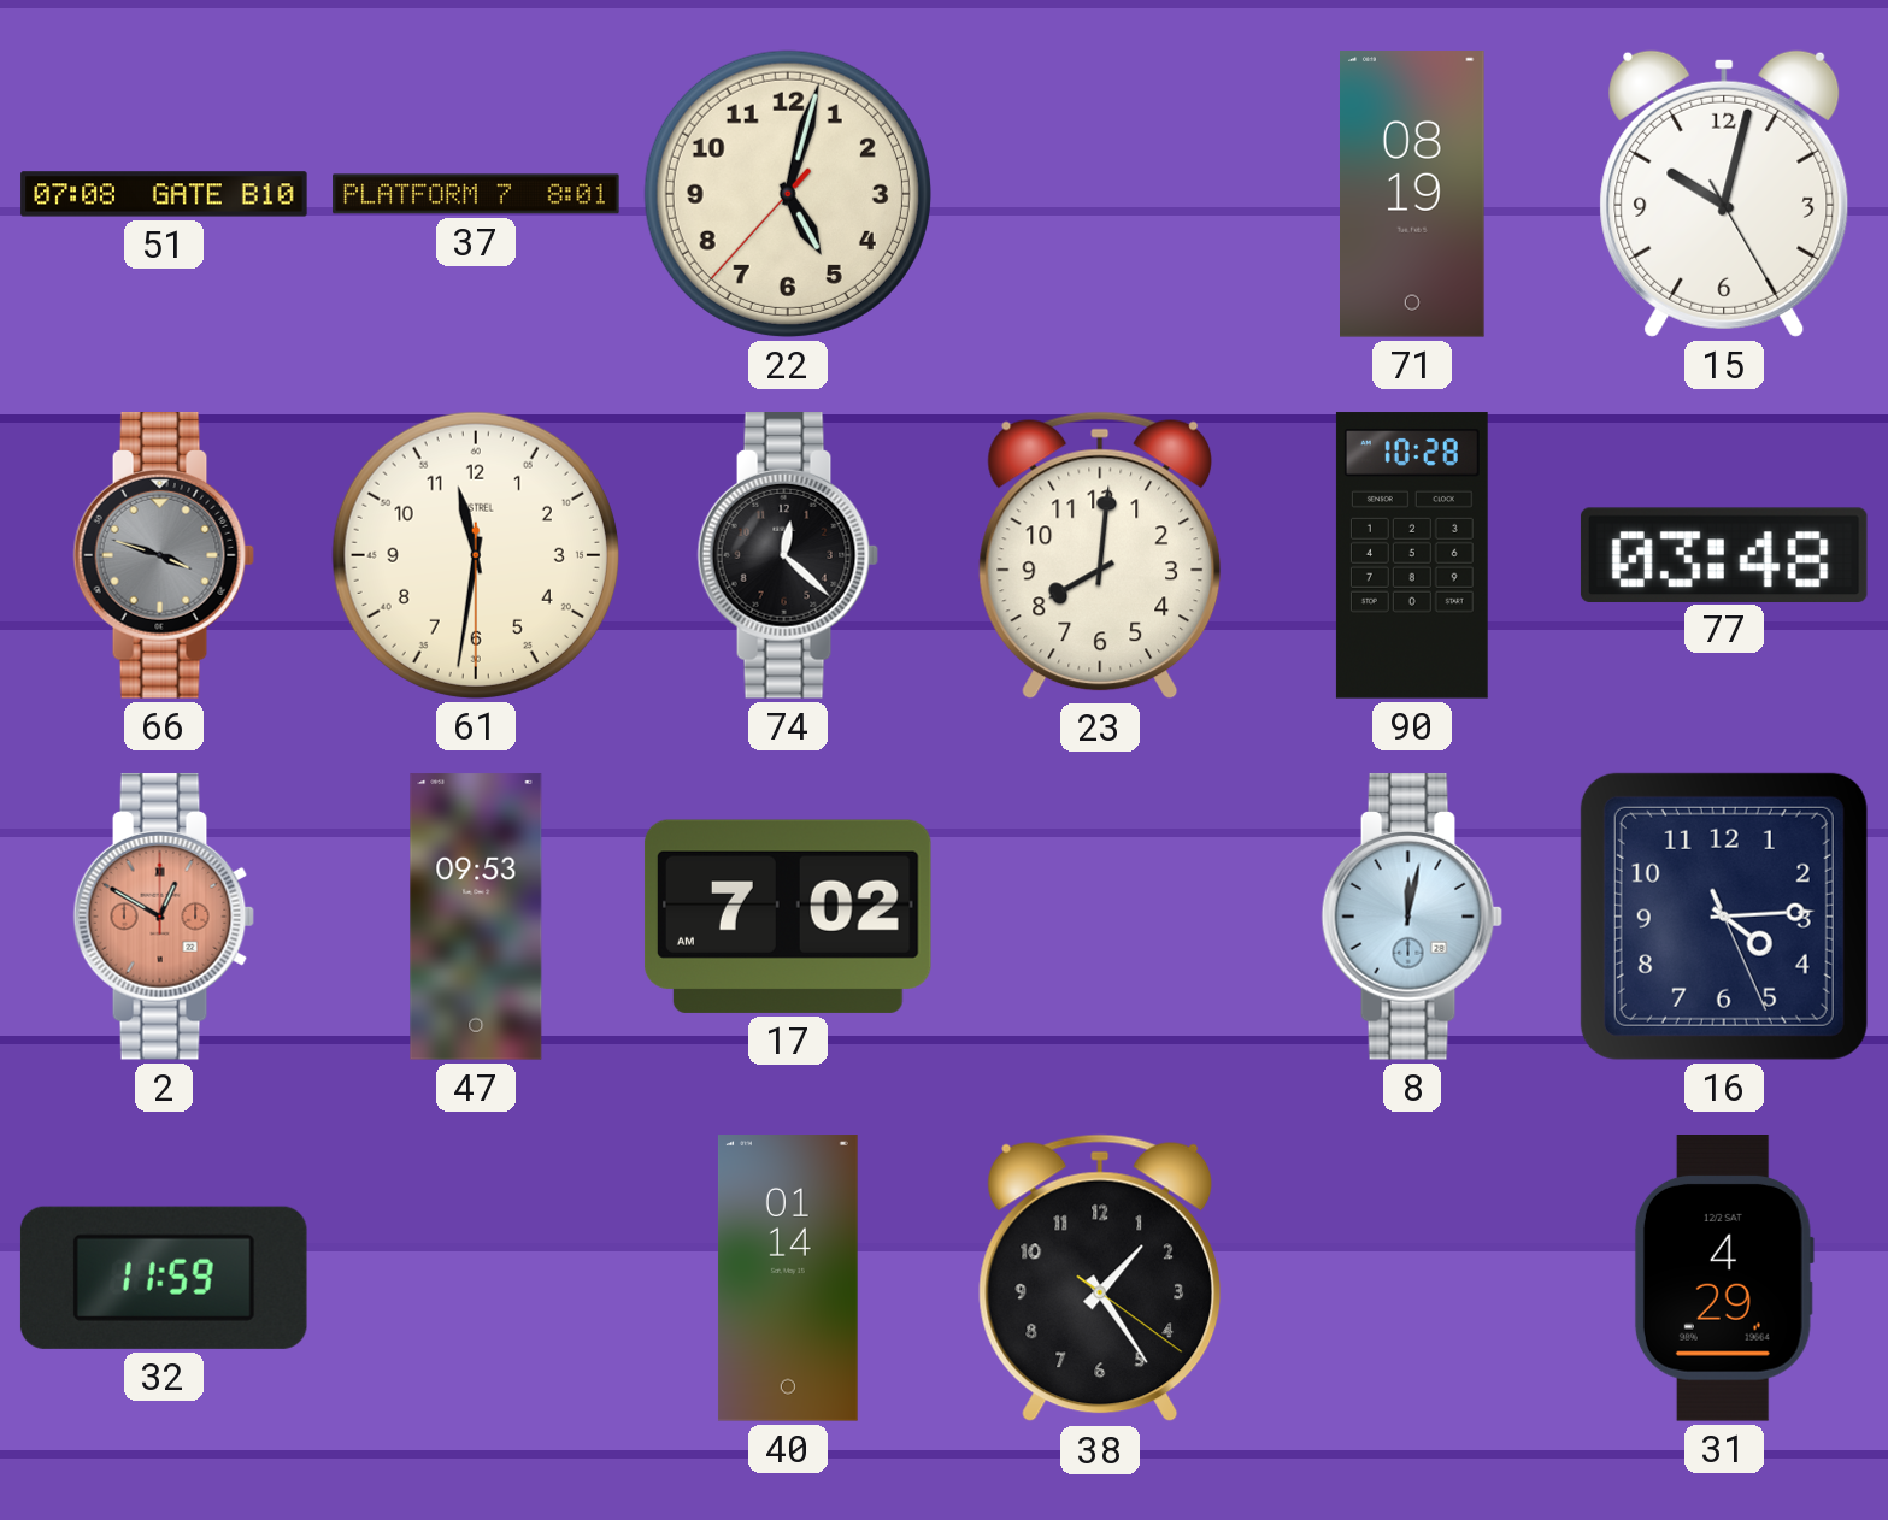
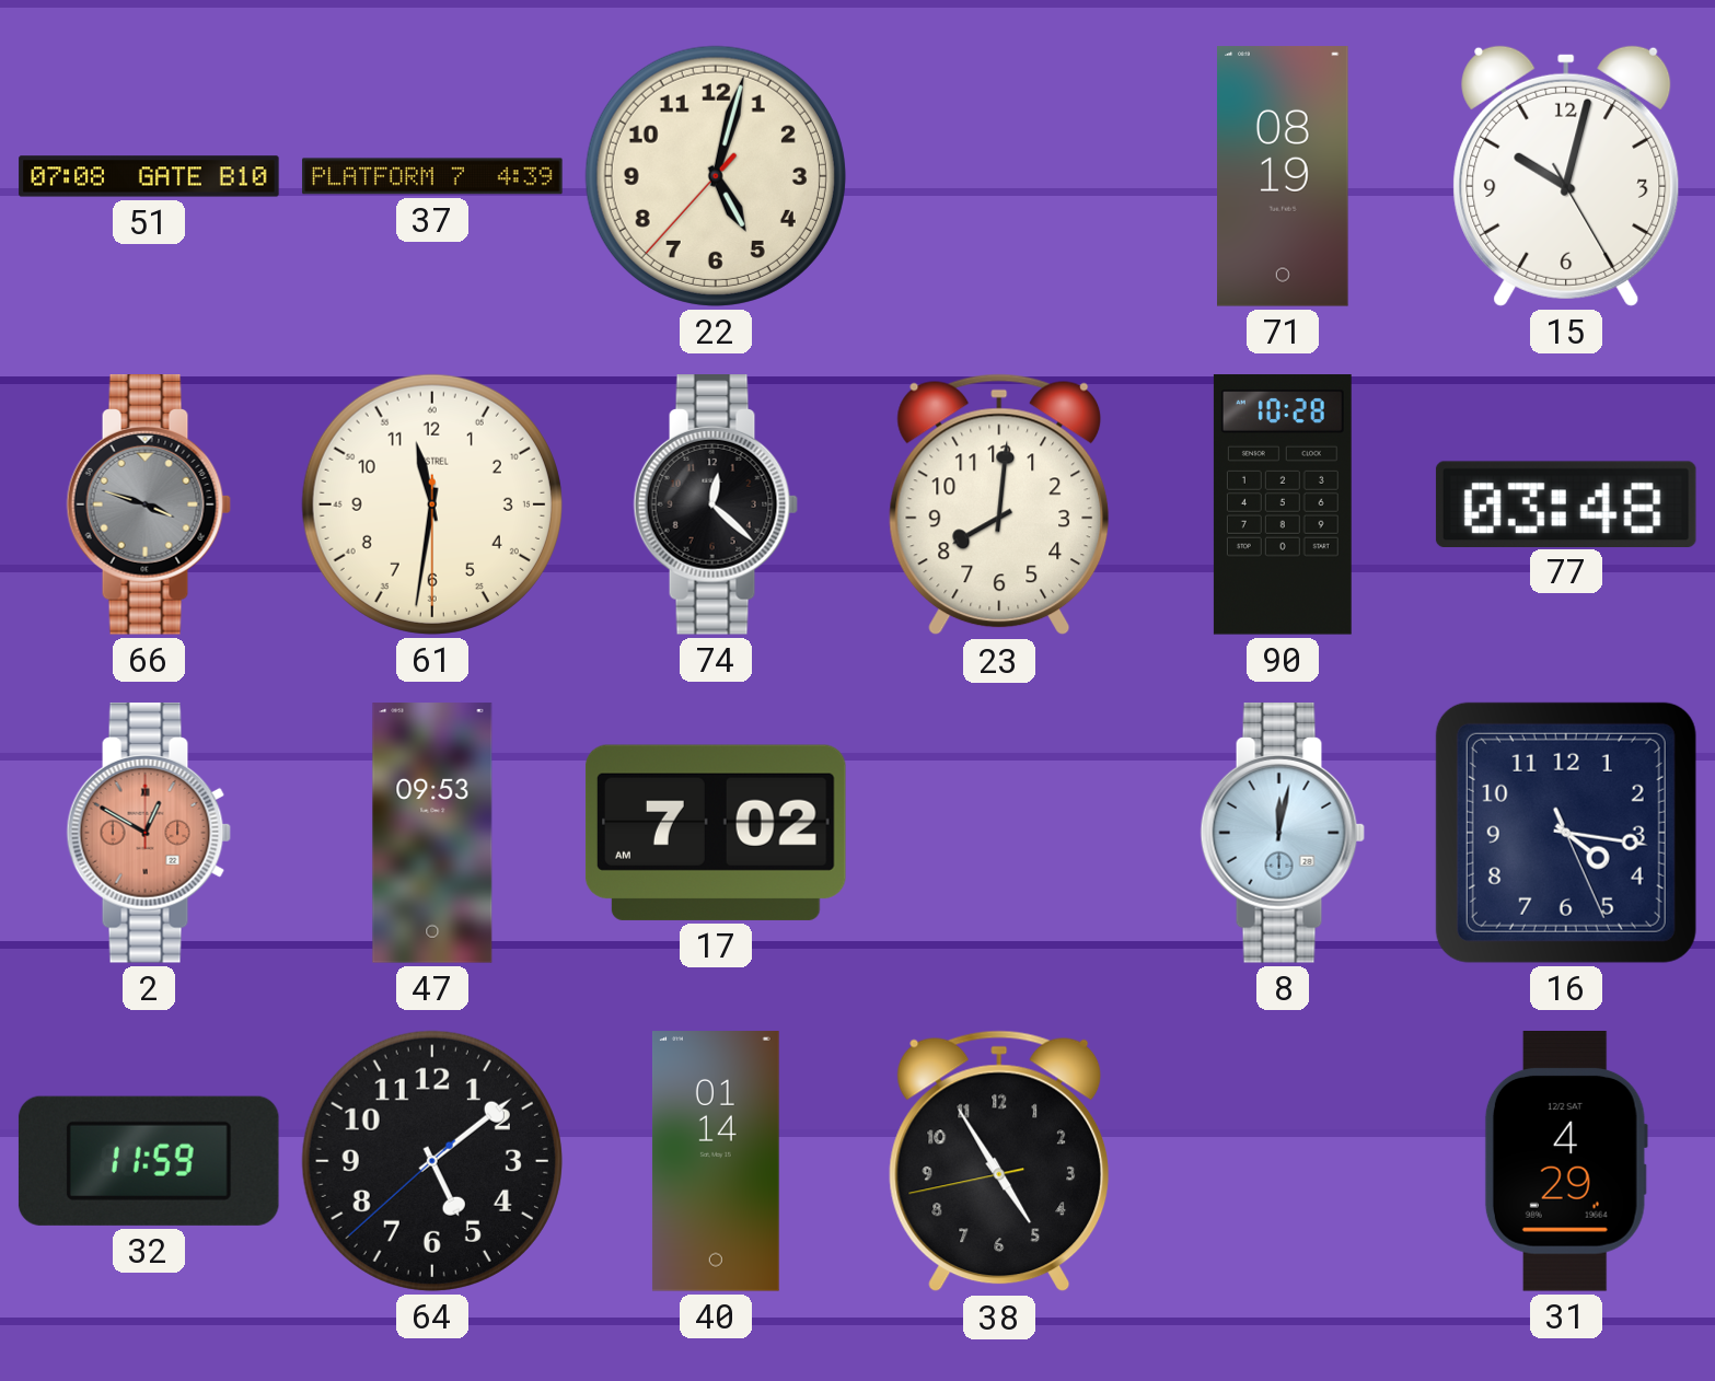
37: 8:01 -> 4:39
16: 4:14 -> 4:16
64: none -> 5:08
38: 1:24 -> 4:54
